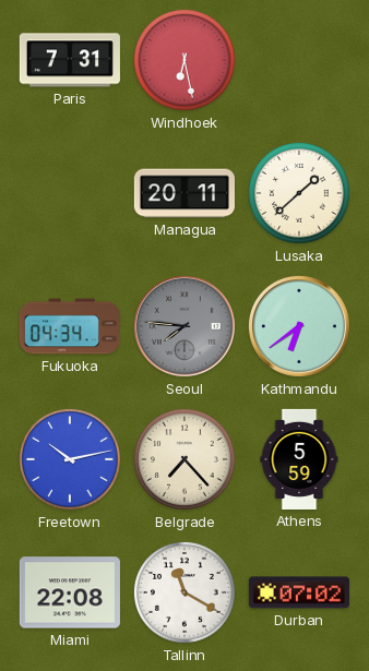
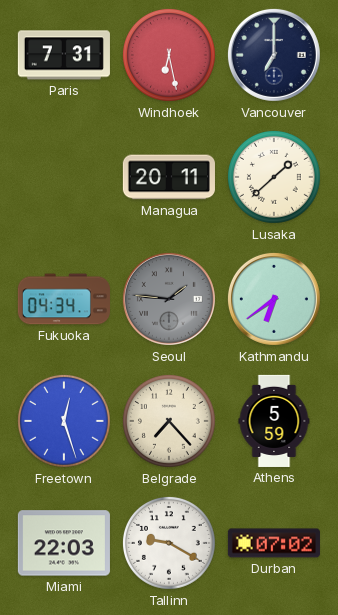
Vancouver: none -> 7:00
Seoul: 7:46 -> 1:46
Freetown: 10:13 -> 12:27
Miami: 22:08 -> 22:03
Tallinn: 11:20 -> 9:20
